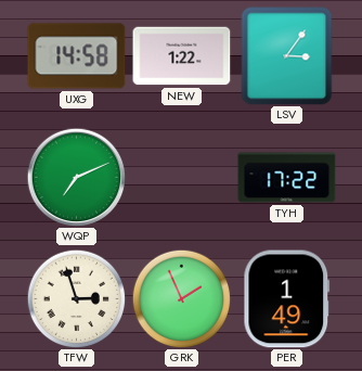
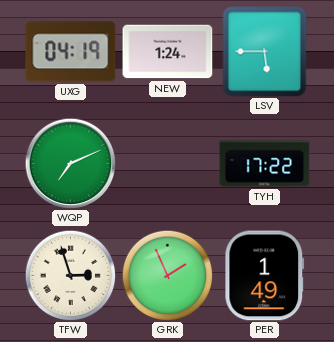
UXG: 14:58 -> 04:19
NEW: 1:22 -> 1:24
LSV: 3:06 -> 5:45
